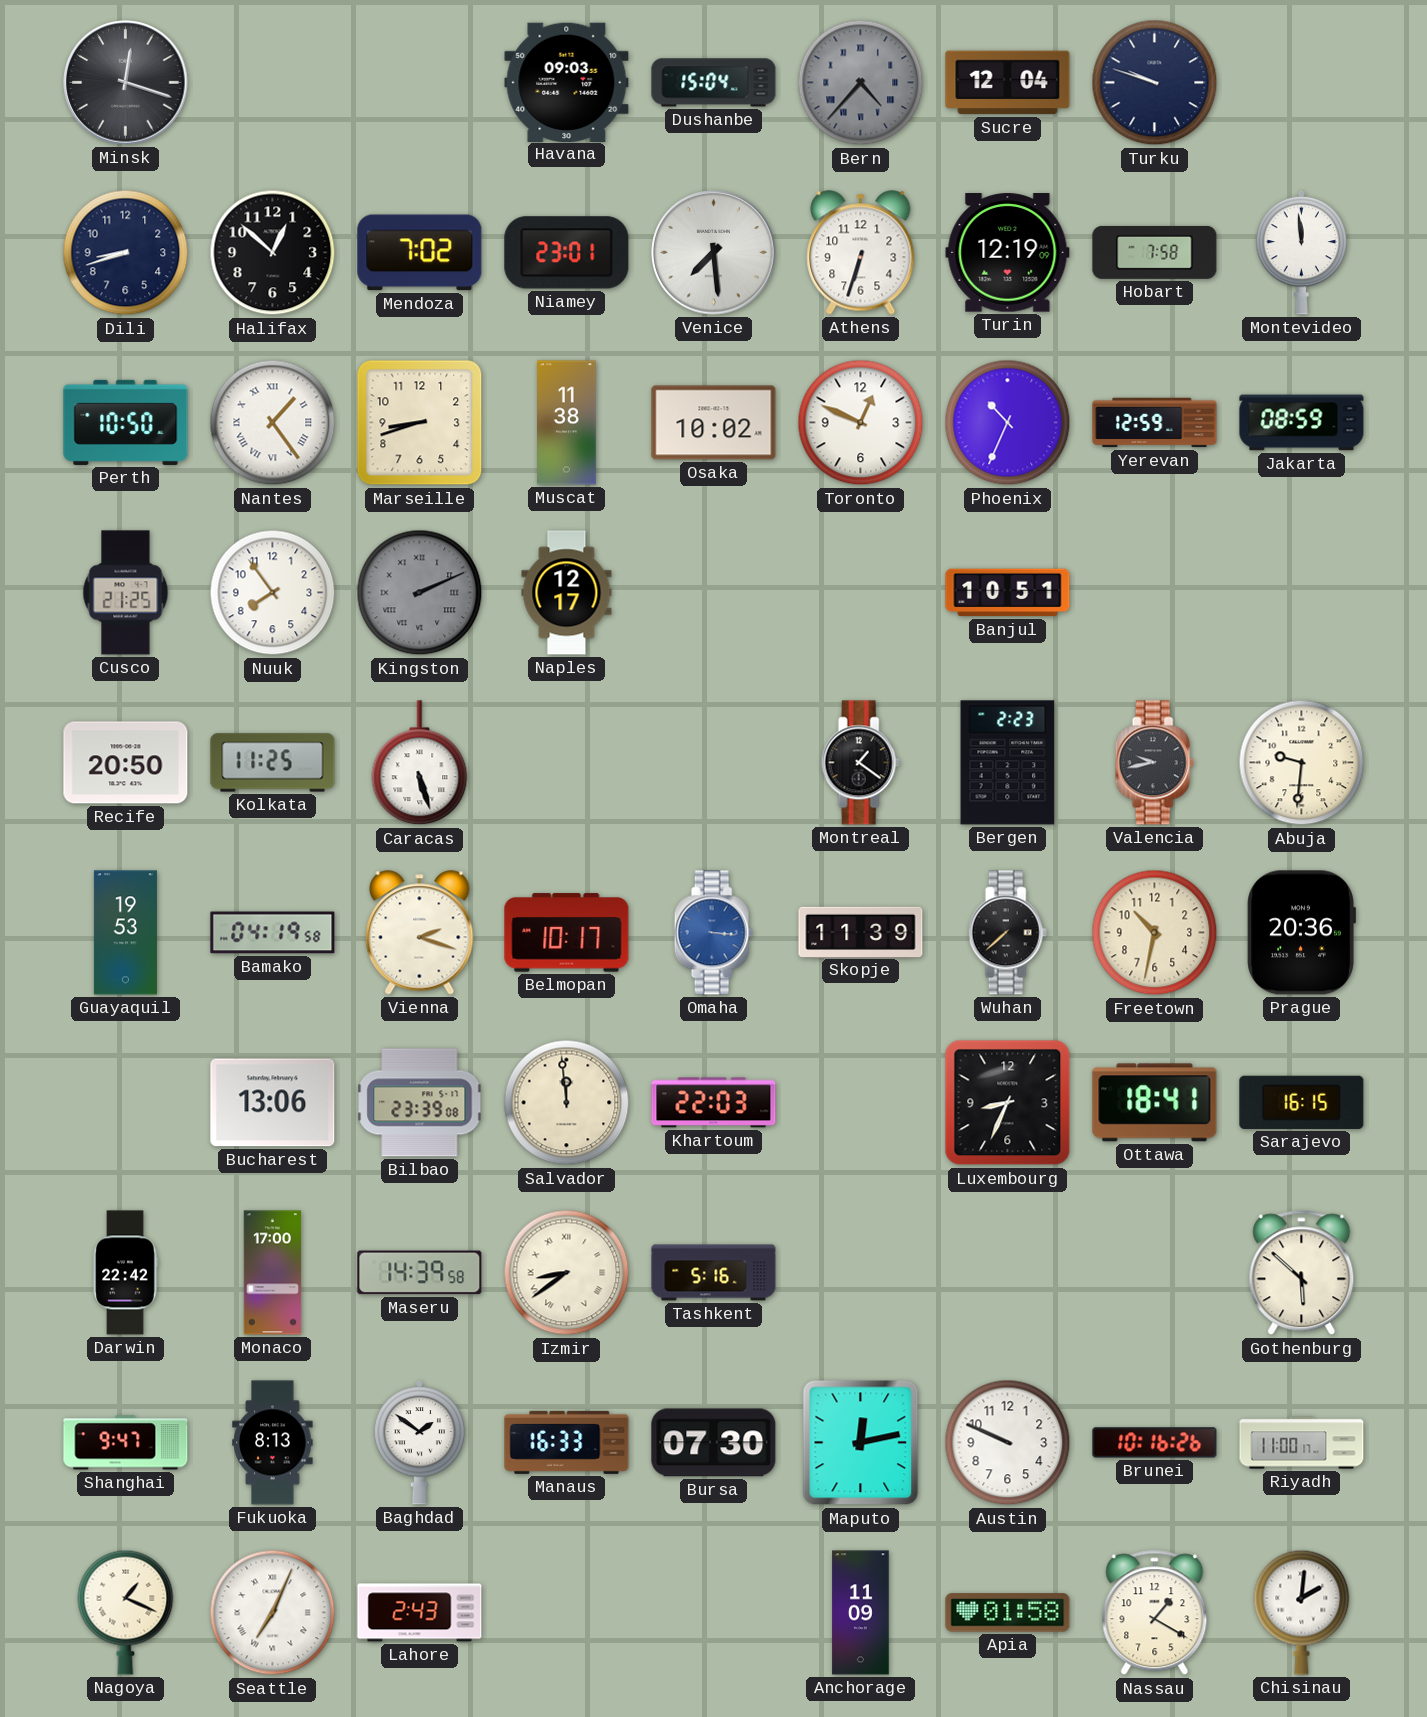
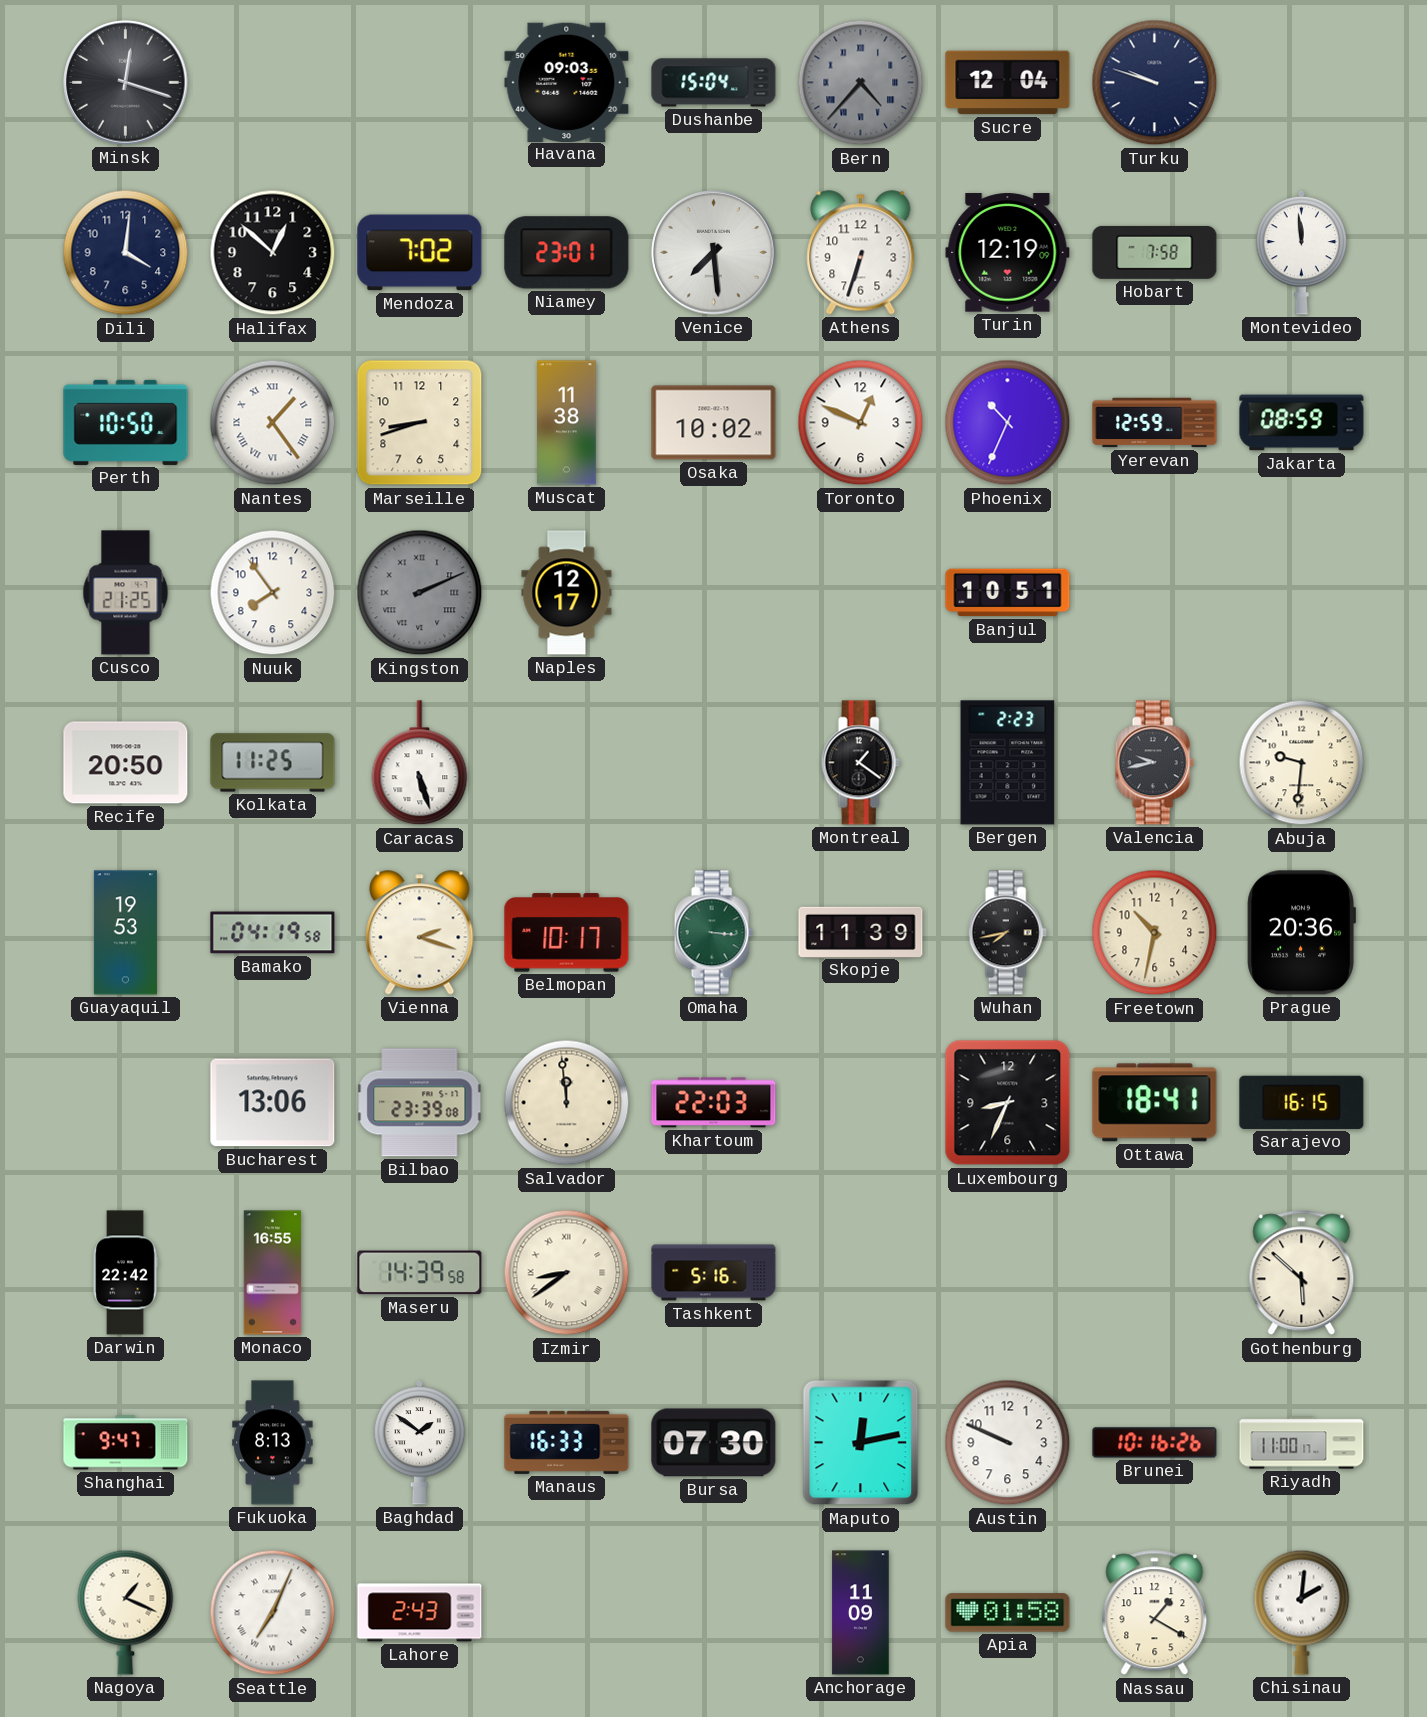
Dili: 8:42 -> 4:01
Omaha dial: blue -> green
Wuhan: 7:38 -> 7:43
Monaco: 17:00 -> 16:55
